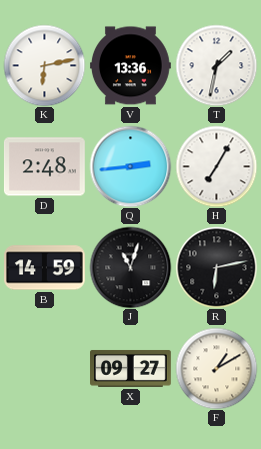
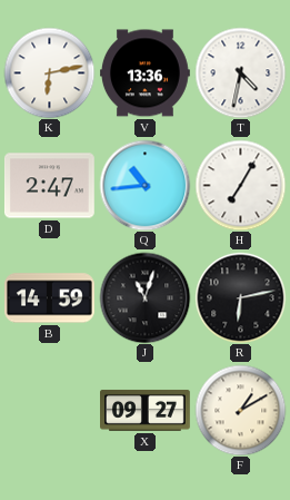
T: 1:32 -> 4:32
D: 2:48 -> 2:47
Q: 2:44 -> 10:44
